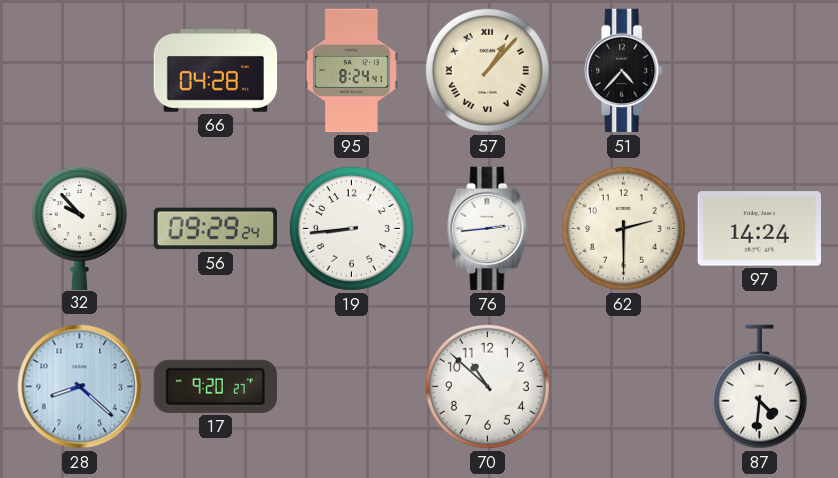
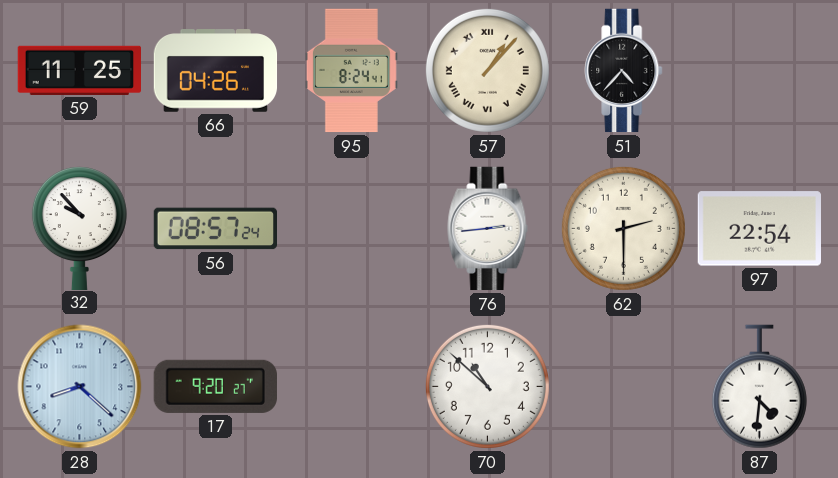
59: none -> 11:25
66: 04:28 -> 04:26
56: 09:29 -> 08:57
19: 8:44 -> none
97: 14:24 -> 22:54
